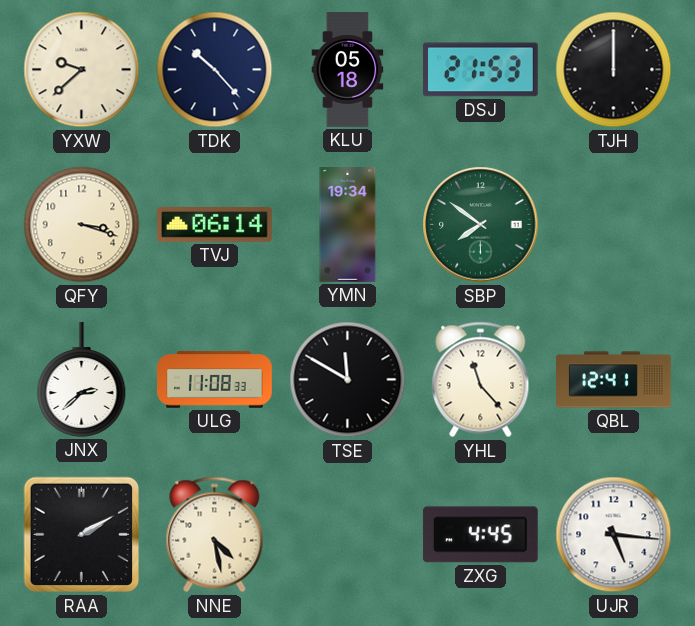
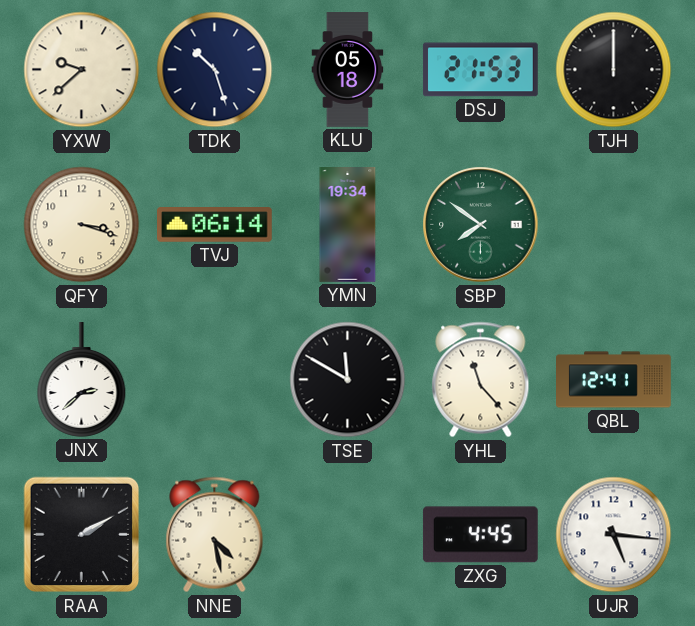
TDK: 10:23 -> 10:27
ULG: 11:08 -> none
